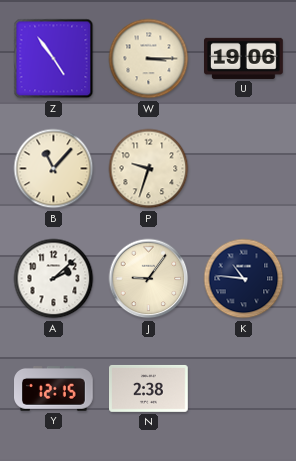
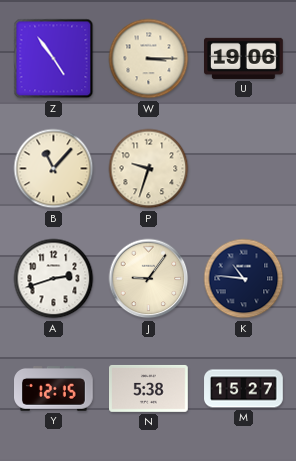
A: 2:08 -> 2:42
N: 2:38 -> 5:38
M: none -> 15:27
